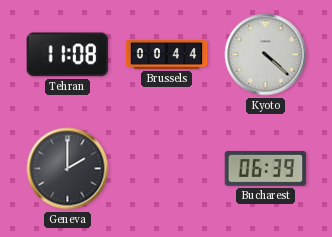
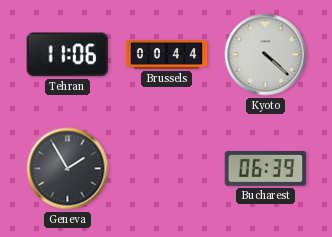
Tehran: 11:08 -> 11:06
Geneva: 2:00 -> 1:55
